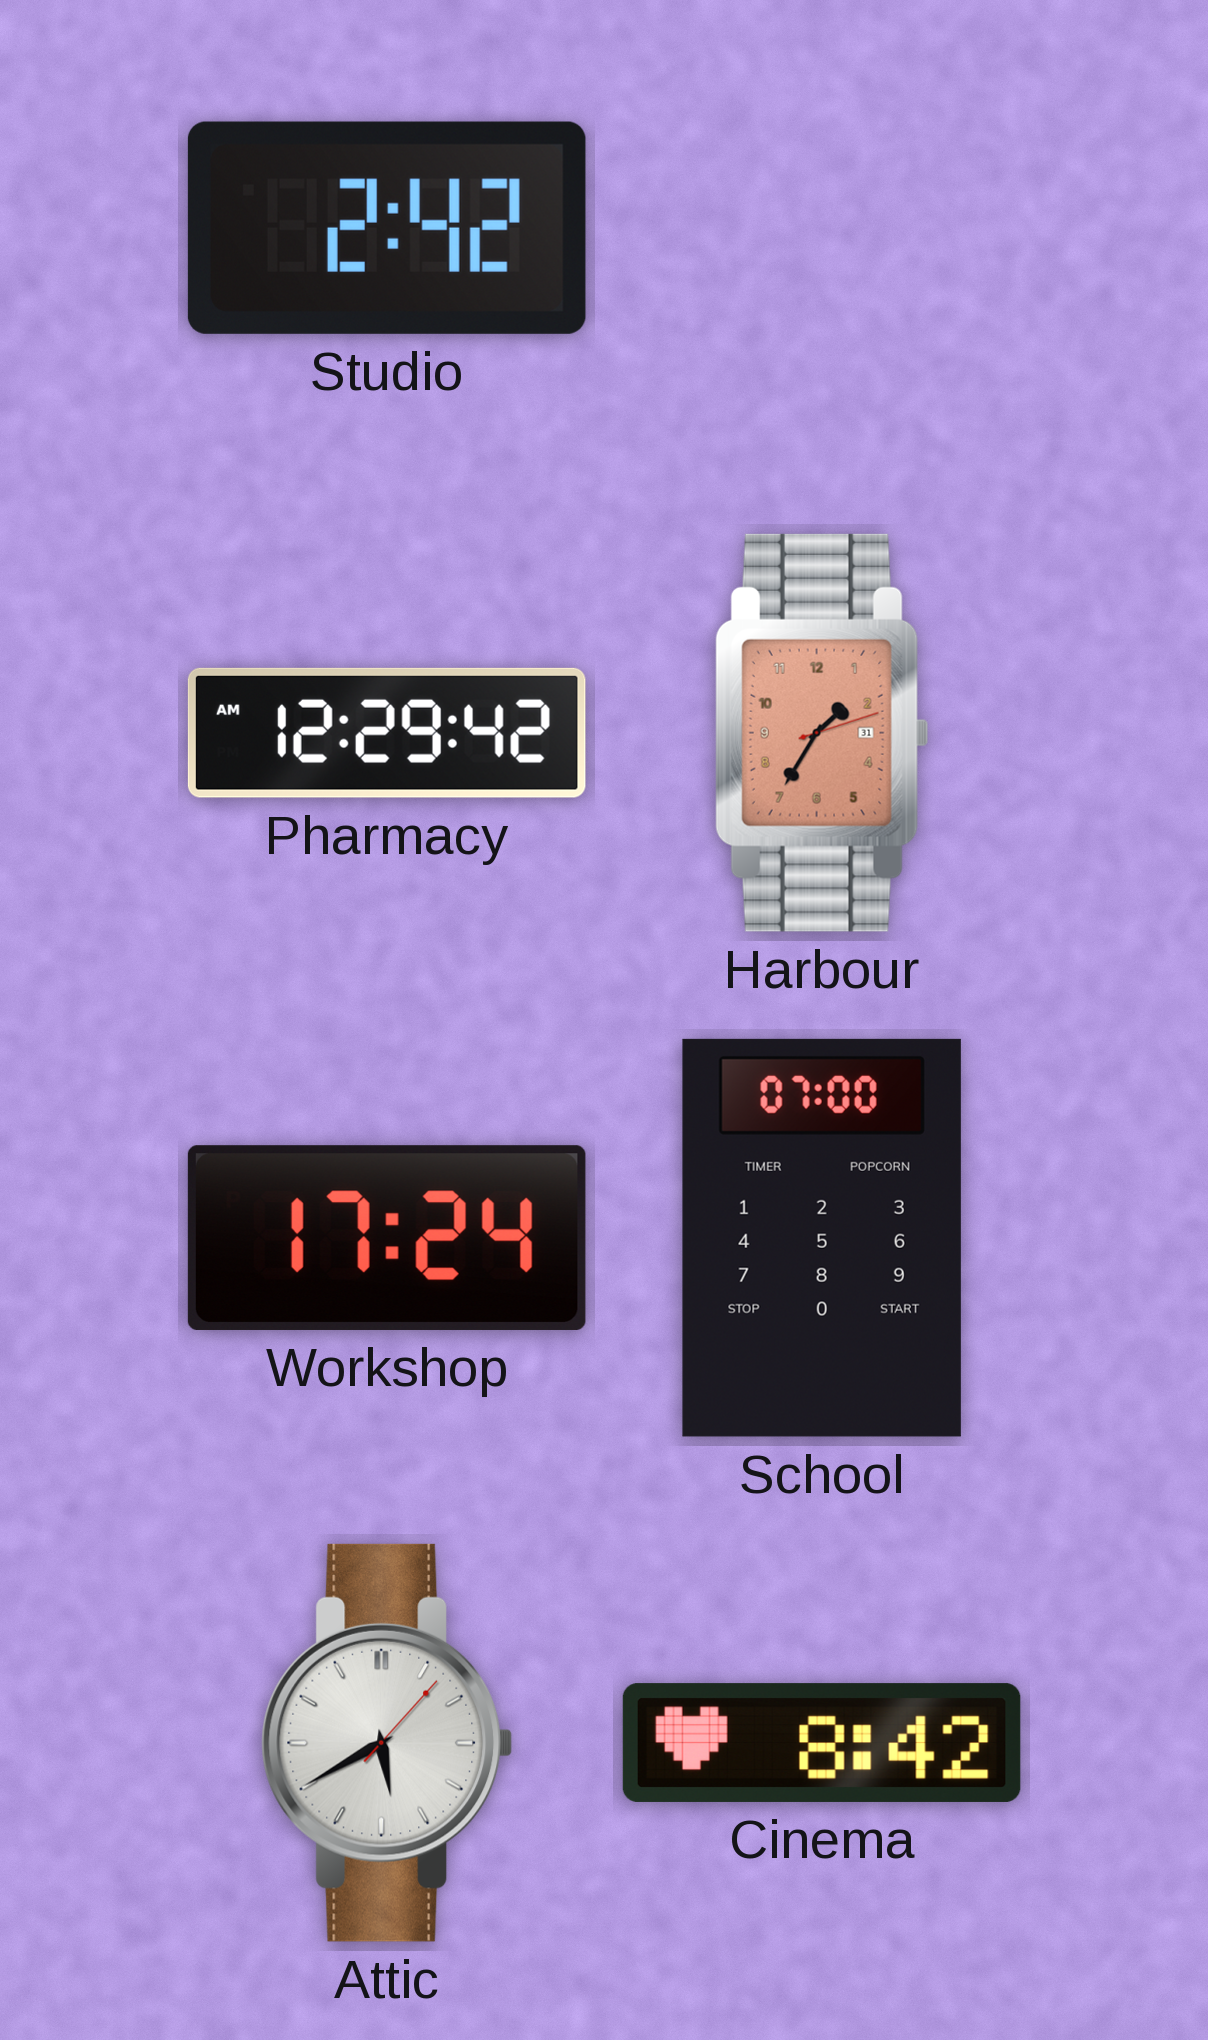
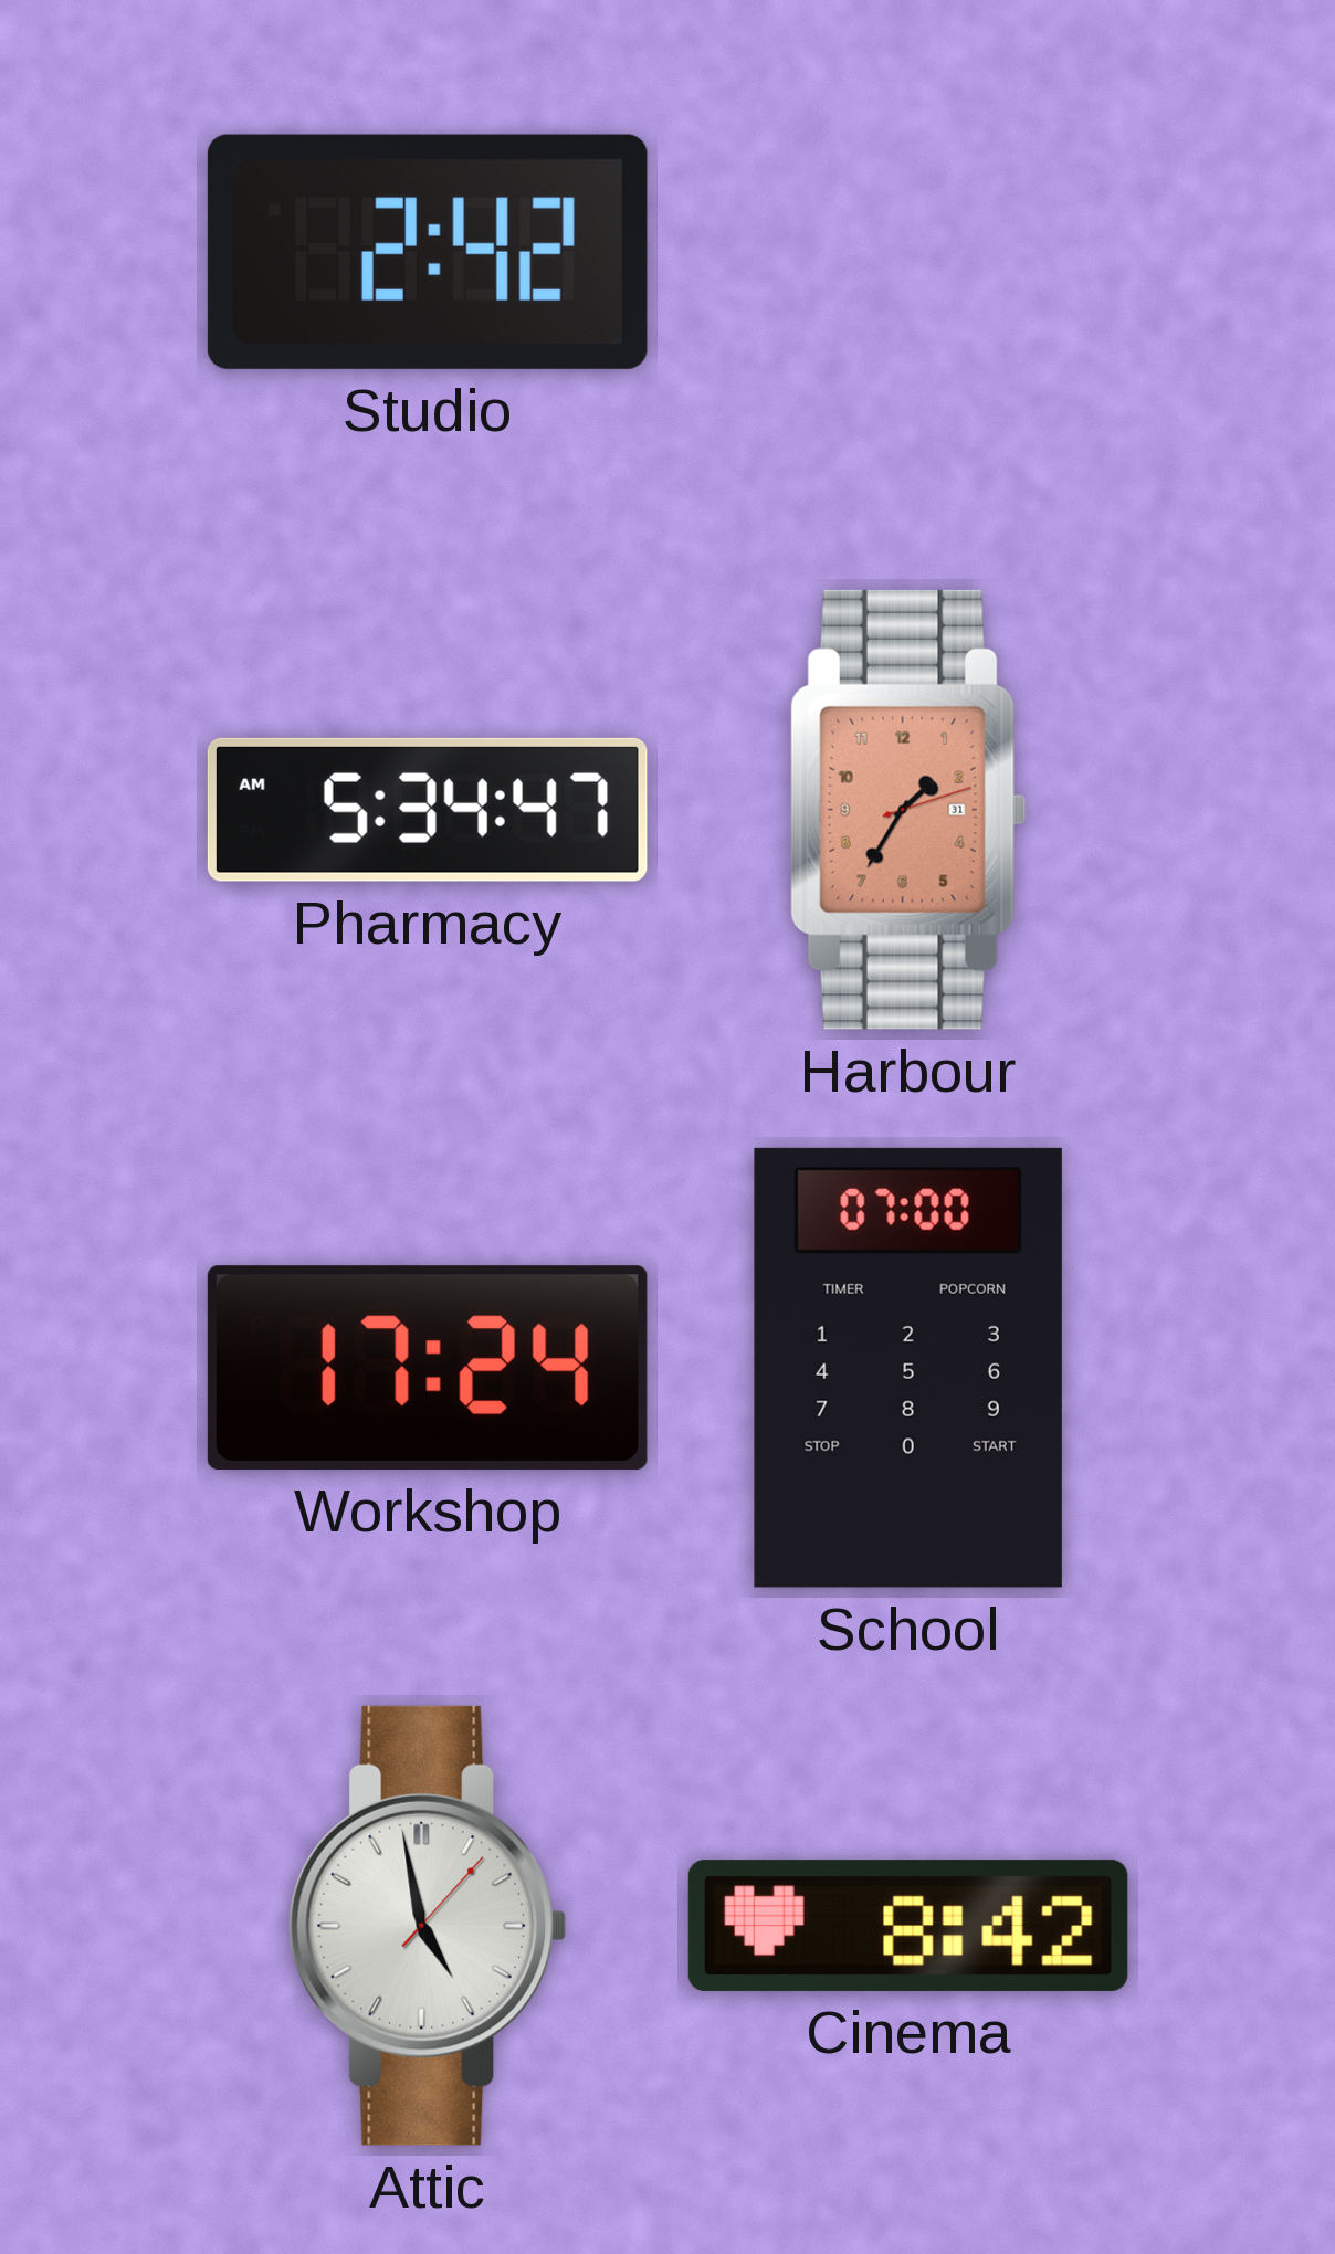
Pharmacy: 12:29 -> 5:34
Attic: 5:40 -> 4:58
